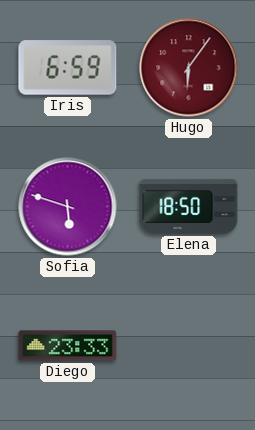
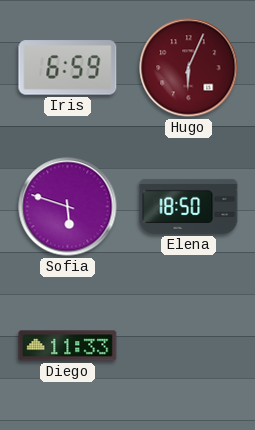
Hugo: 6:06 -> 6:04
Diego: 23:33 -> 11:33
